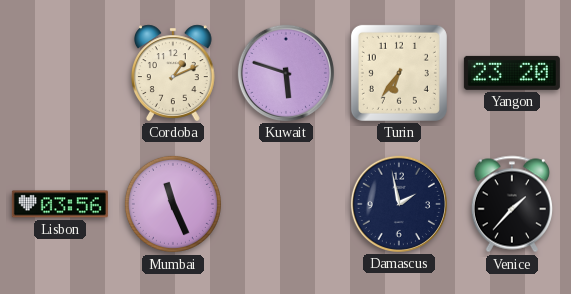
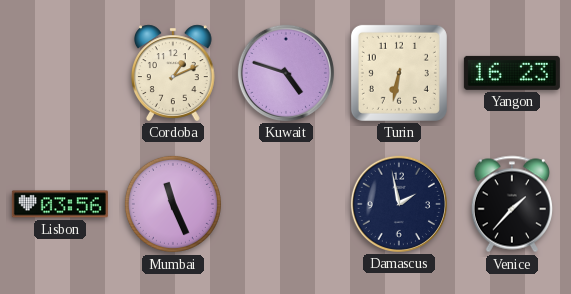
Kuwait: 5:48 -> 4:48
Turin: 6:36 -> 6:32
Yangon: 23:20 -> 16:23
